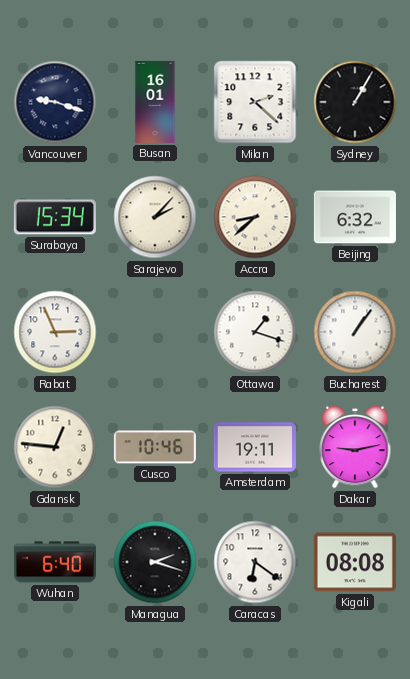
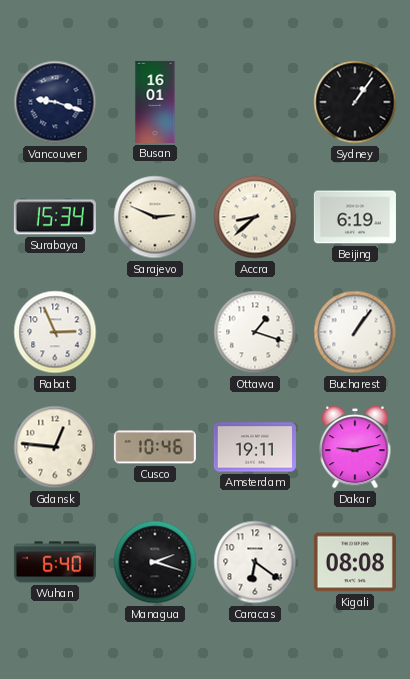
Milan: 2:22 -> none
Sydney: 1:05 -> 1:06
Sarajevo: 2:07 -> 2:49
Beijing: 6:32 -> 6:19
